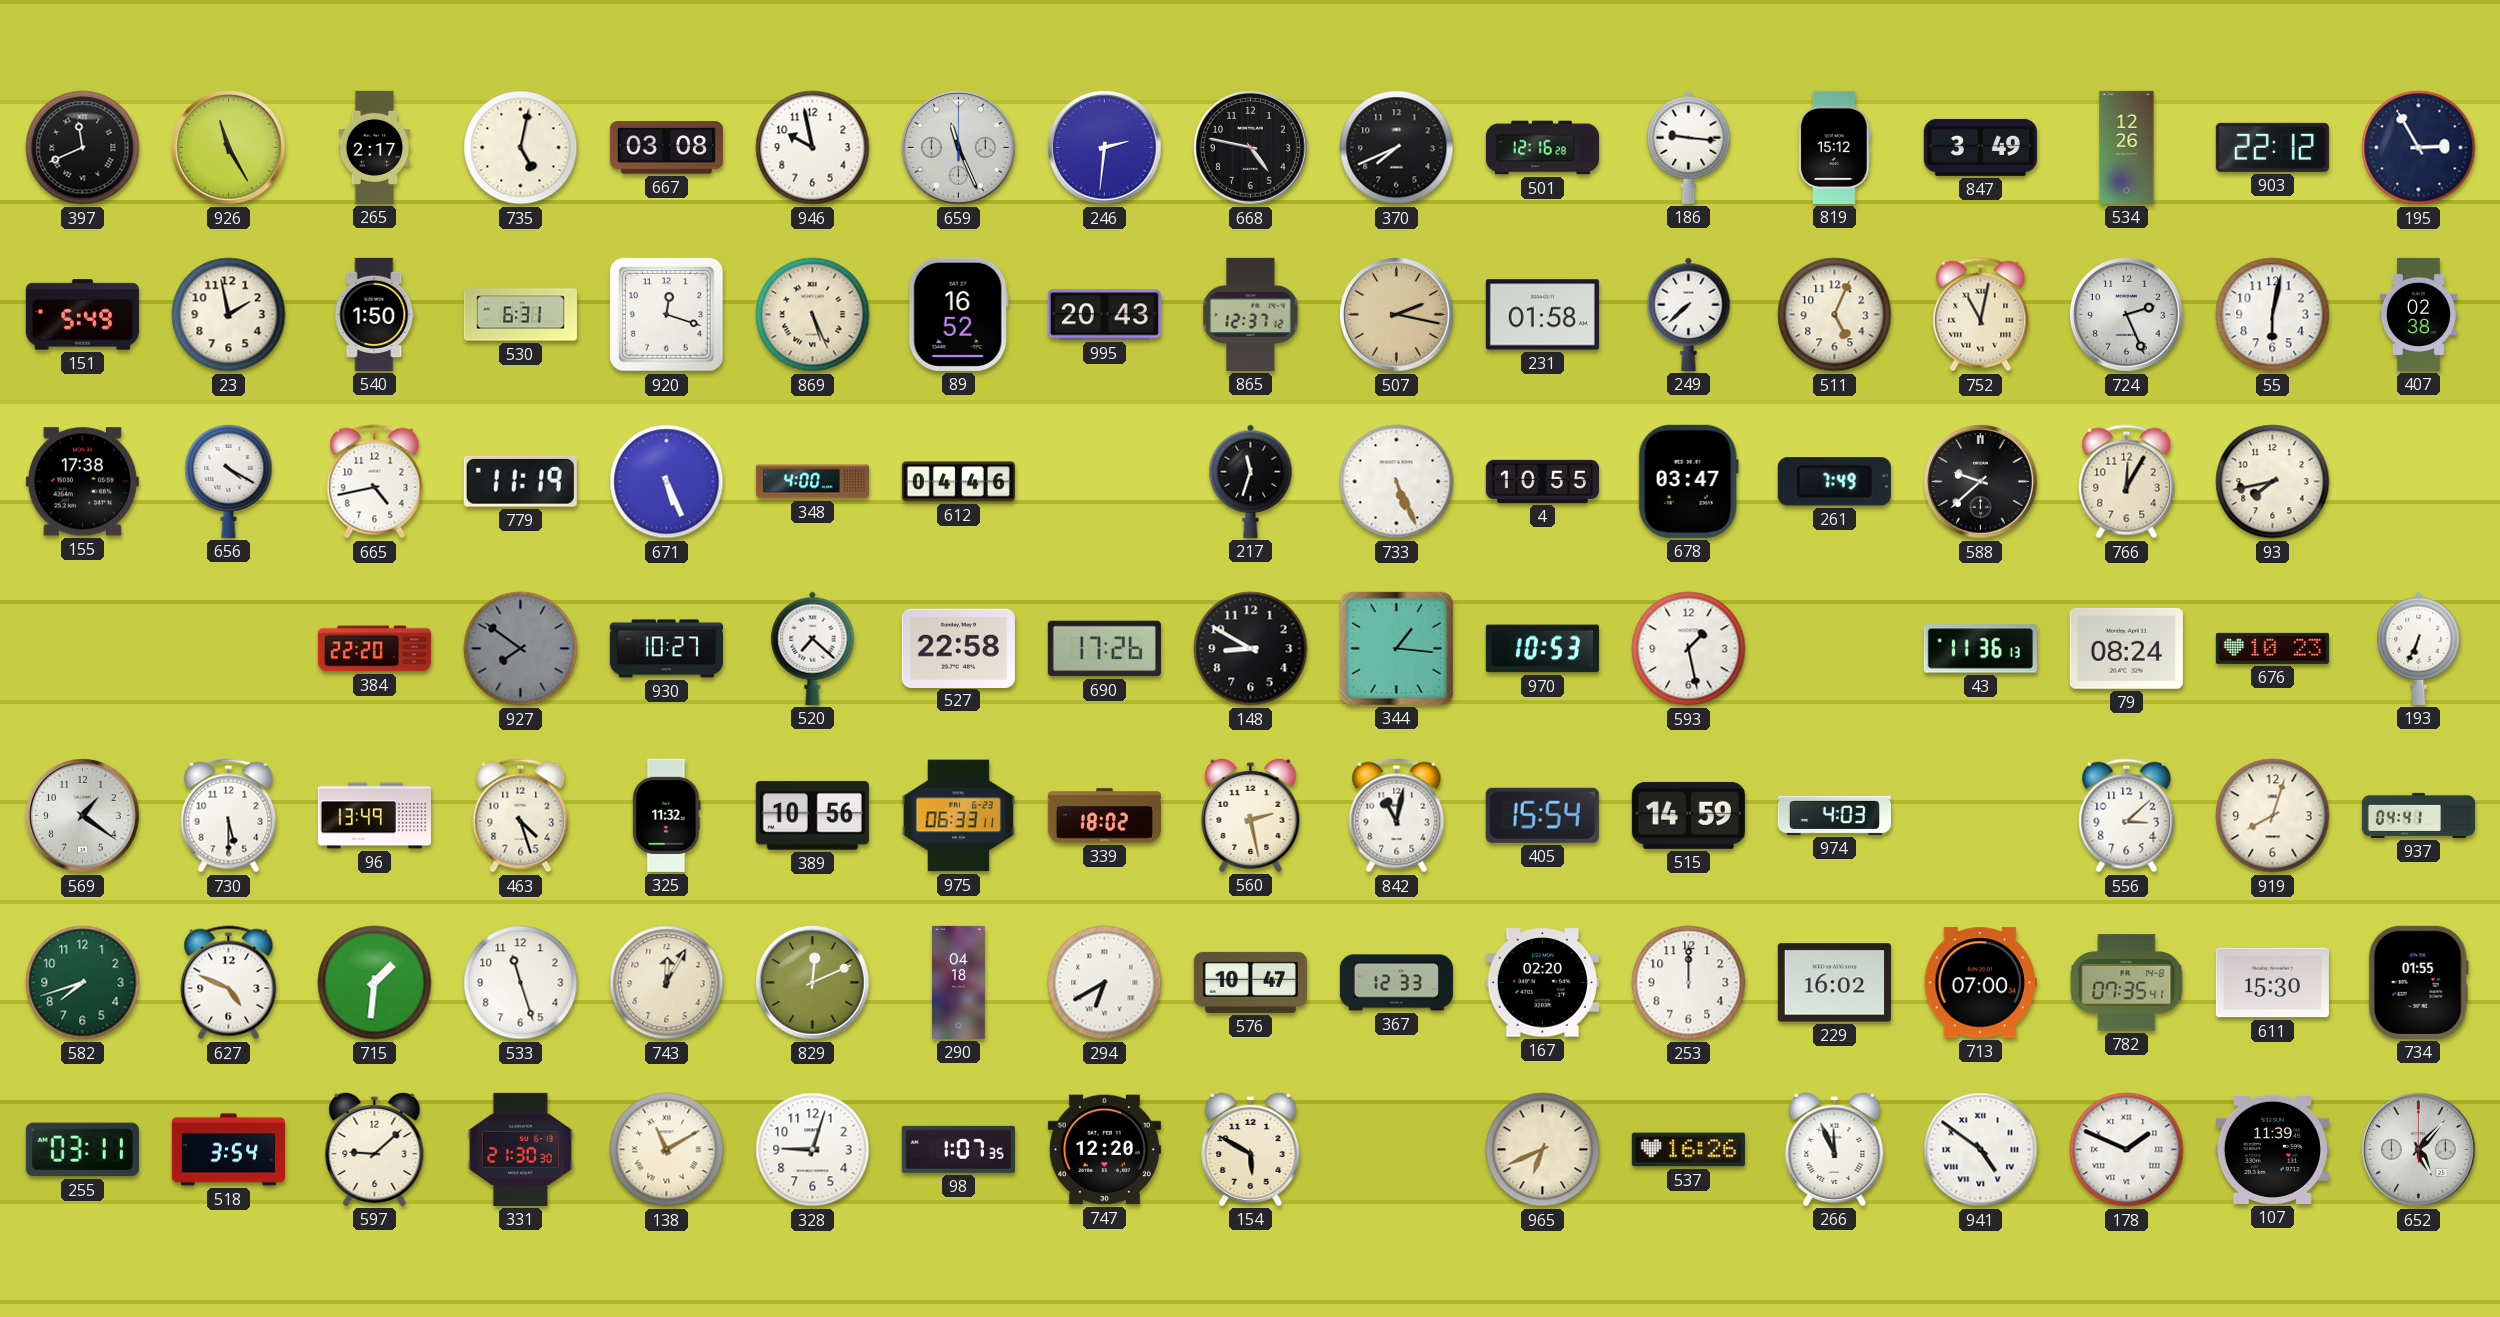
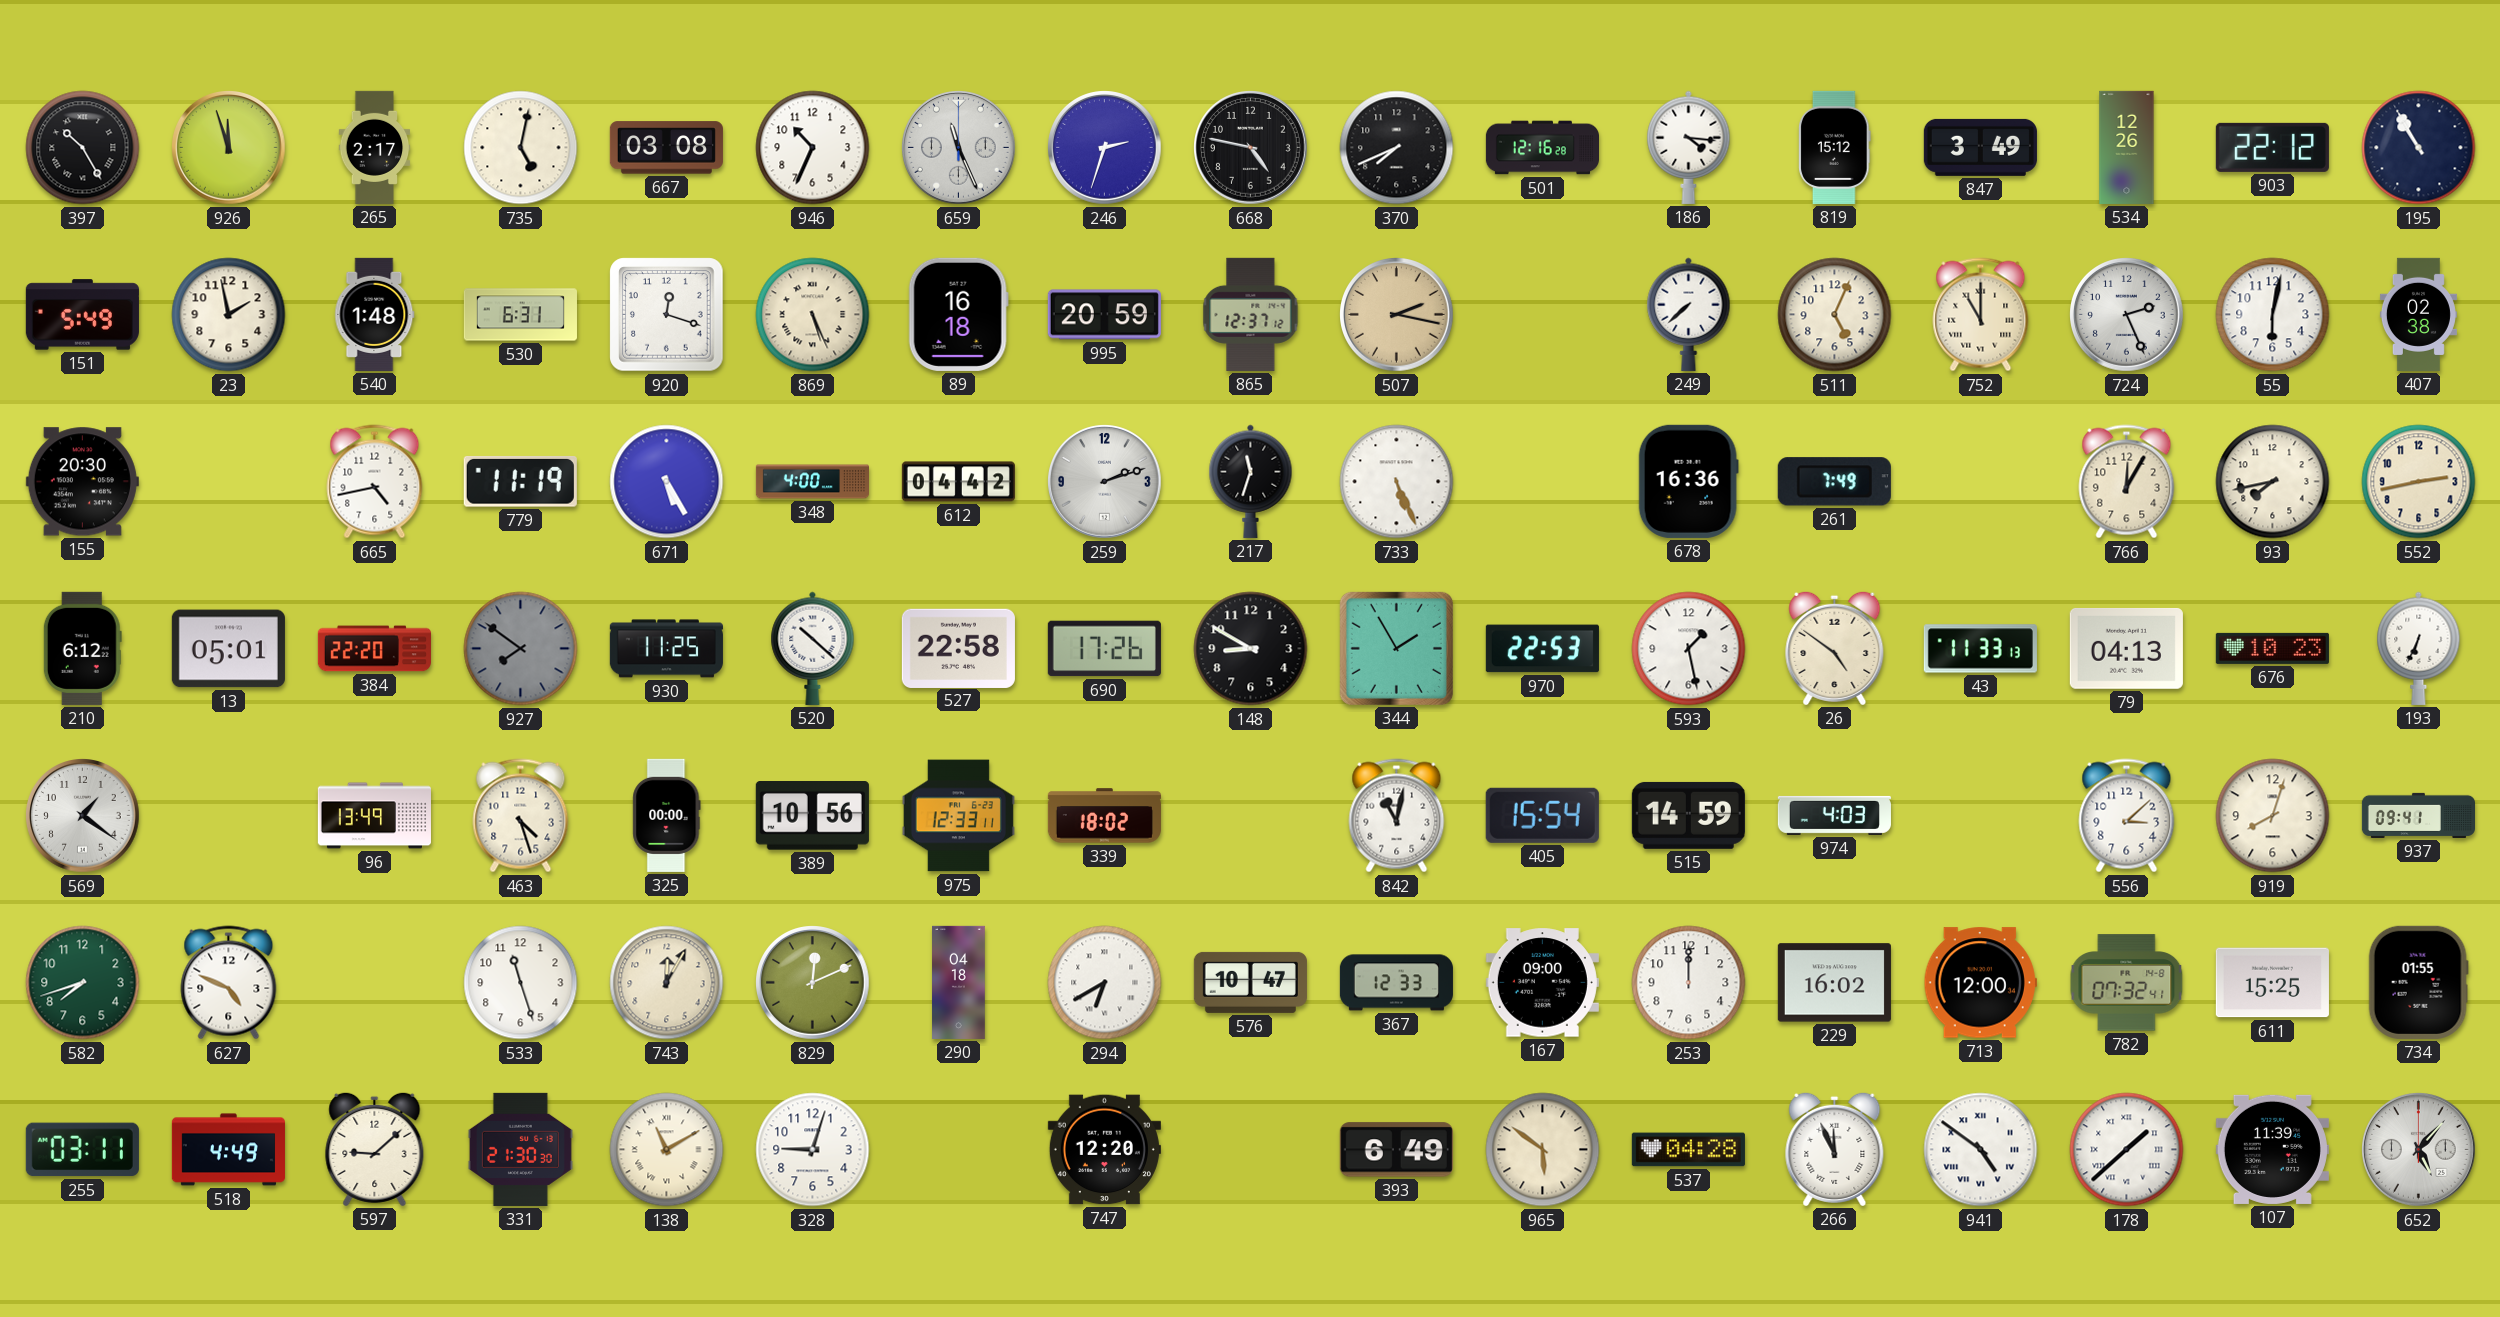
397: 11:41 -> 10:25
926: 11:25 -> 11:57
946: 9:58 -> 10:34
246: 2:31 -> 2:33
186: 9:16 -> 4:16
195: 2:55 -> 10:55
540: 1:50 -> 1:48
89: 16:52 -> 16:18
995: 20:43 -> 20:59
231: 01:58 -> none
752: 11:02 -> 11:00
155: 17:38 -> 20:30
656: 4:20 -> none
671: 5:26 -> 5:25
612: 04:46 -> 04:42
259: none -> 2:12
4: 10:55 -> none
678: 03:47 -> 16:36
588: 9:38 -> none
552: none -> 2:43
210: none -> 6:12
13: none -> 05:01
930: 10:27 -> 11:25
520: 7:22 -> 10:22
344: 1:16 -> 1:55
970: 10:53 -> 22:53
26: none -> 4:51
43: 11:36 -> 11:33
79: 08:24 -> 04:13
730: 5:30 -> none
325: 11:32 -> 00:00
975: 06:33 -> 12:33
560: 2:28 -> none
937: 04:41 -> 09:41
715: 1:31 -> none
167: 02:20 -> 09:00
713: 07:00 -> 12:00
782: 07:35 -> 07:32
611: 15:30 -> 15:25
518: 3:54 -> 4:49
98: 1:07 -> none
154: 5:50 -> none
393: none -> 6:49
965: 6:41 -> 5:51
537: 16:26 -> 04:28
178: 1:49 -> 1:38
